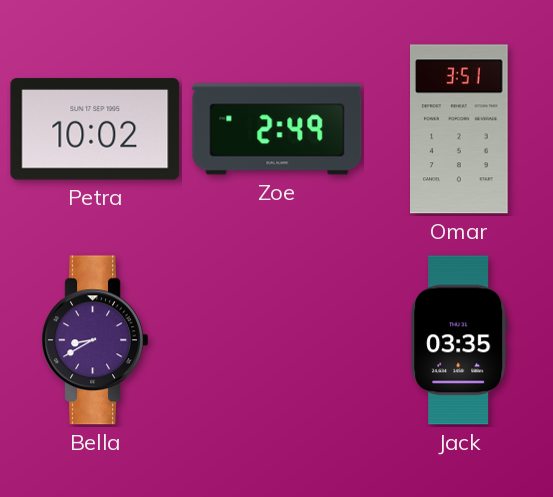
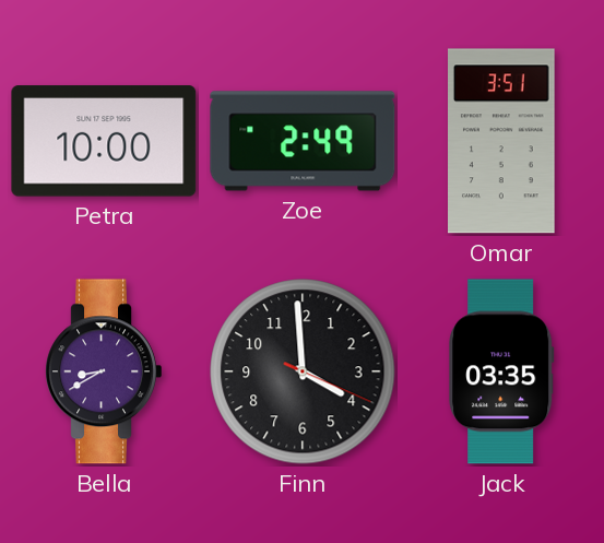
Petra: 10:02 -> 10:00
Finn: none -> 3:59
